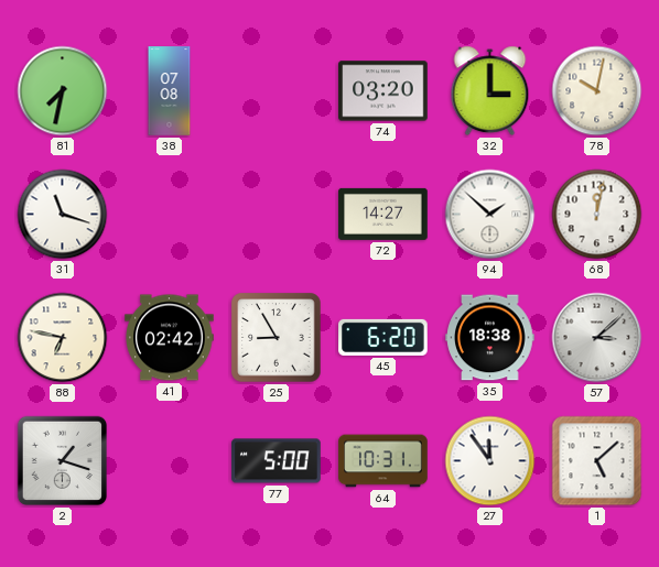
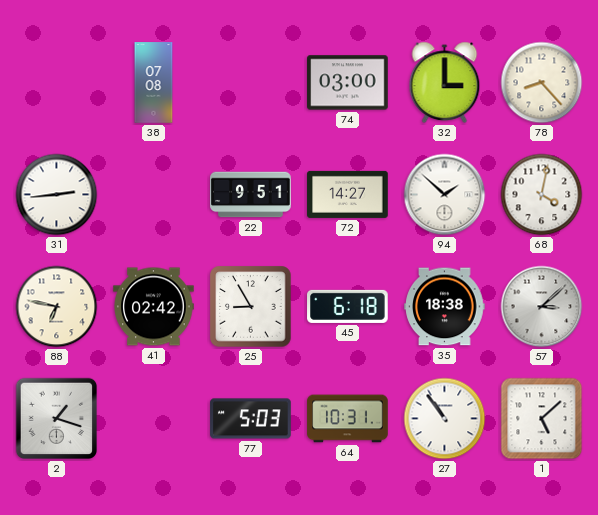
81: 7:32 -> none
74: 03:20 -> 03:00
78: 10:02 -> 8:23
31: 11:18 -> 2:44
22: none -> 9:51
68: 12:02 -> 4:02
45: 6:20 -> 6:18
77: 5:00 -> 5:03
27: 11:54 -> 10:54
